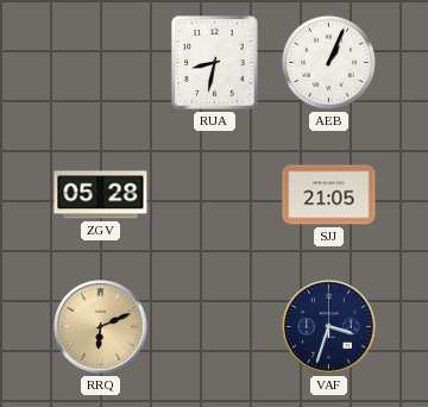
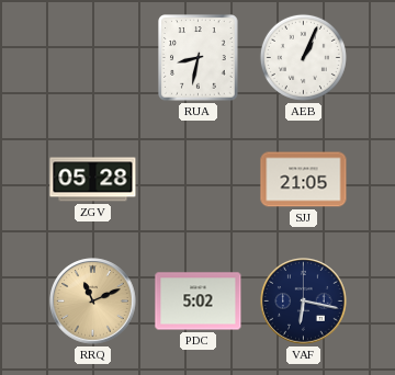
RRQ: 6:11 -> 11:11
PDC: none -> 5:02
VAF: 3:33 -> 6:17
